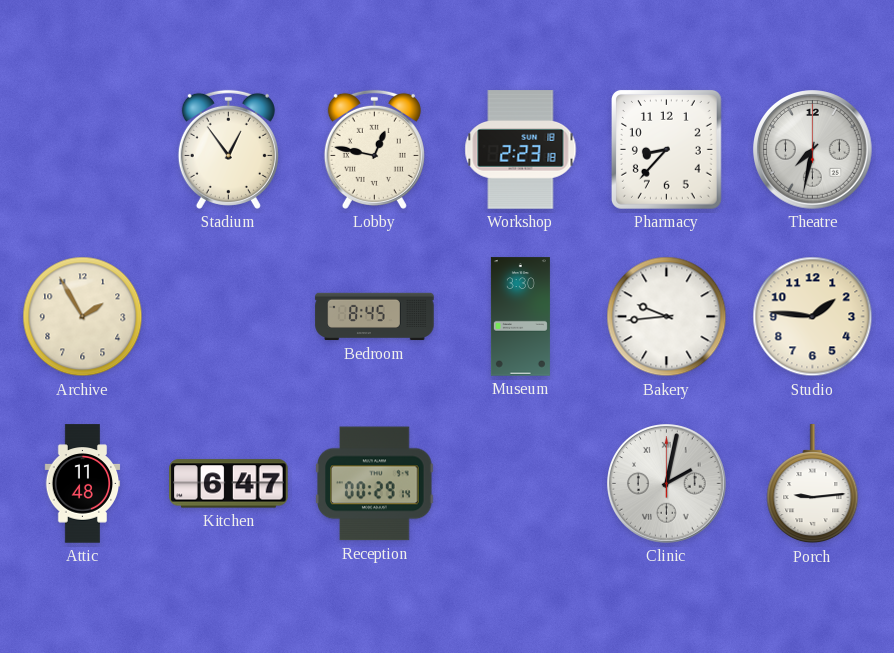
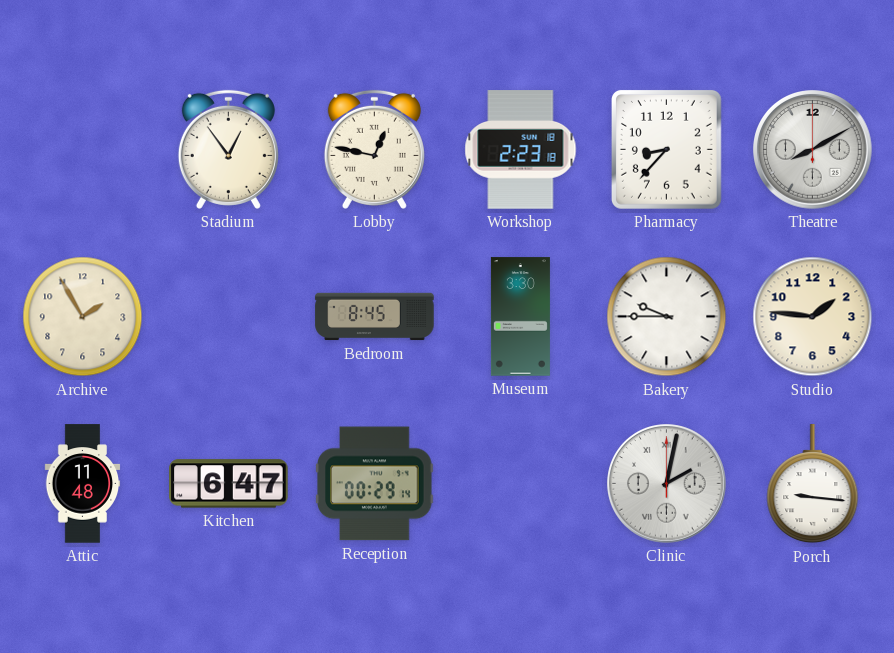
Theatre: 7:32 -> 8:10
Bakery: 9:44 -> 9:45
Porch: 9:14 -> 9:16
